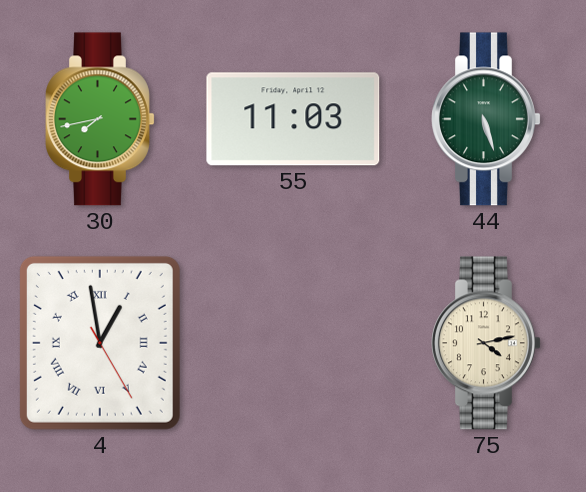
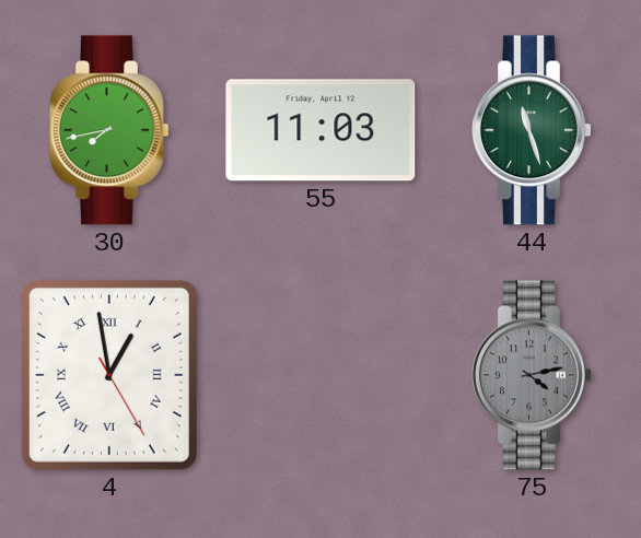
44: 5:27 -> 11:27
75 dial: cream -> grey
